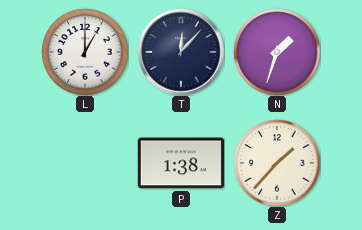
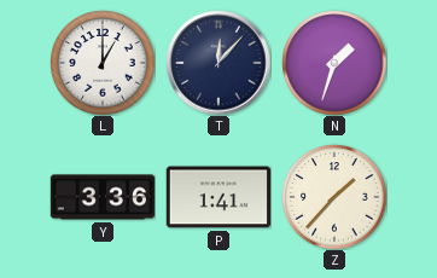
Y: none -> 3:36
P: 1:38 -> 1:41
